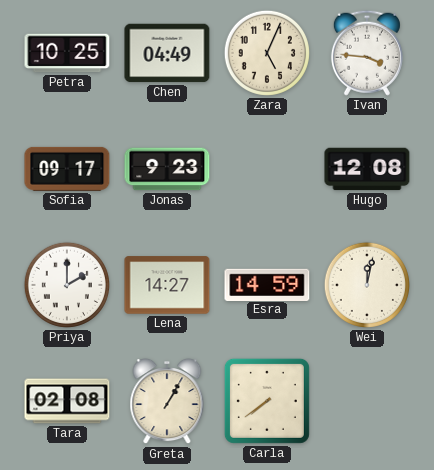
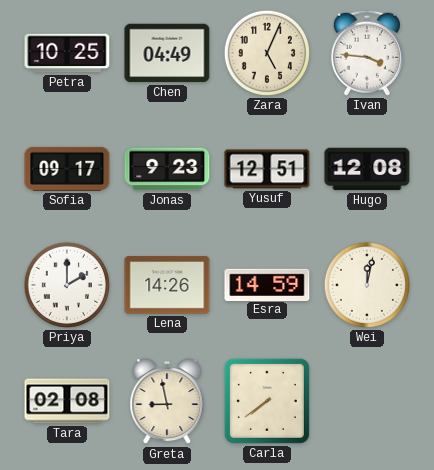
Yusuf: none -> 12:51
Lena: 14:27 -> 14:26
Greta: 1:05 -> 8:58
